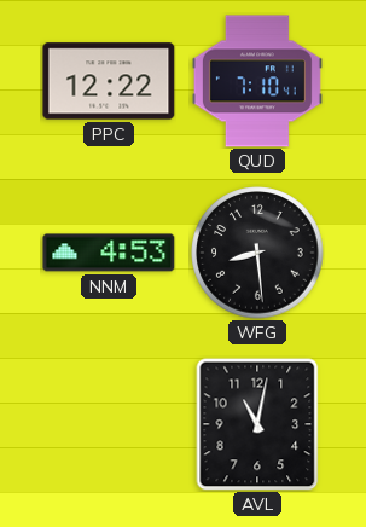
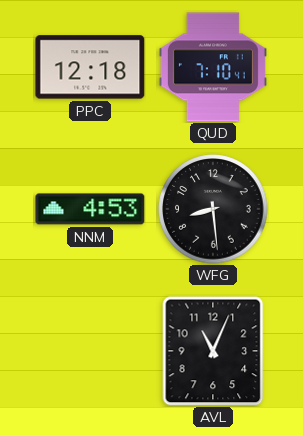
PPC: 12:22 -> 12:18
AVL: 11:02 -> 11:04
